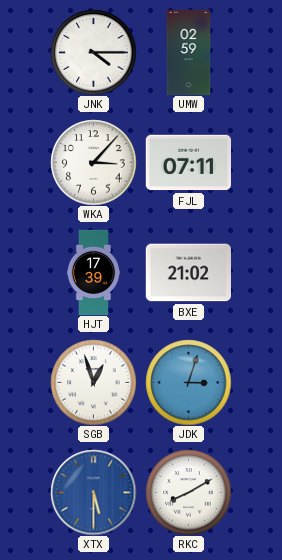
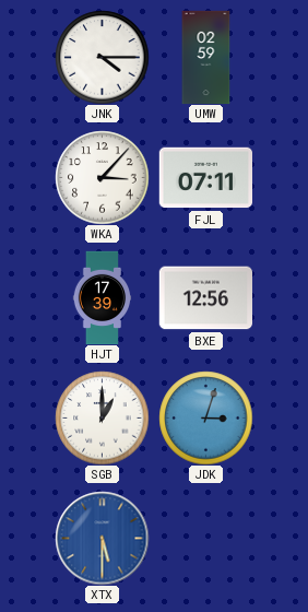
BXE: 21:02 -> 12:56
SGB: 12:57 -> 1:00
RKC: 8:10 -> none
